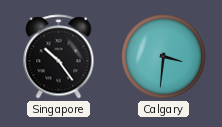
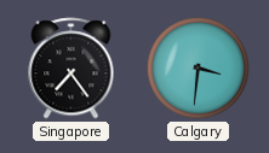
Singapore: 10:24 -> 7:24
